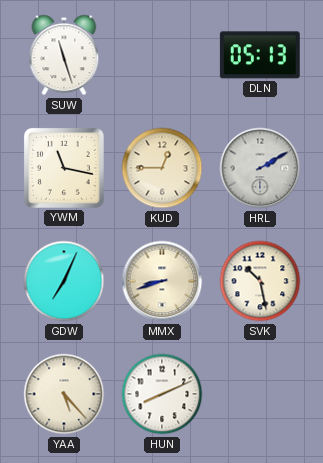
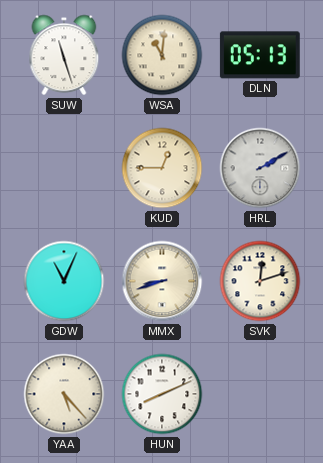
WSA: none -> 11:01
YWM: 11:17 -> none
GDW: 7:04 -> 11:04
SVK: 10:28 -> 12:12
